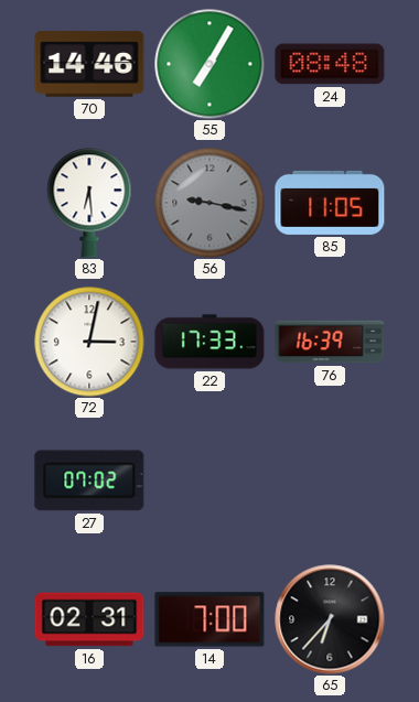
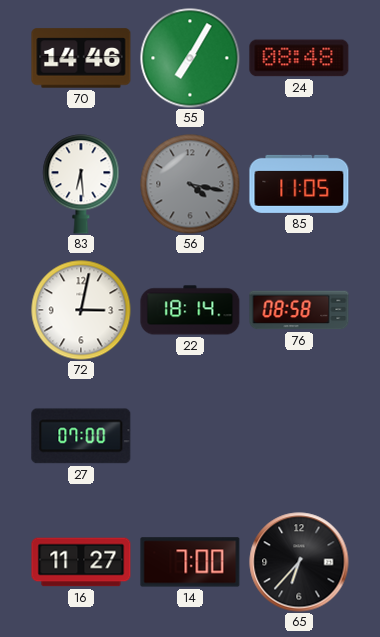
56: 9:17 -> 4:17
22: 17:33 -> 18:14
76: 16:39 -> 08:58
27: 07:02 -> 07:00
16: 02:31 -> 11:27
